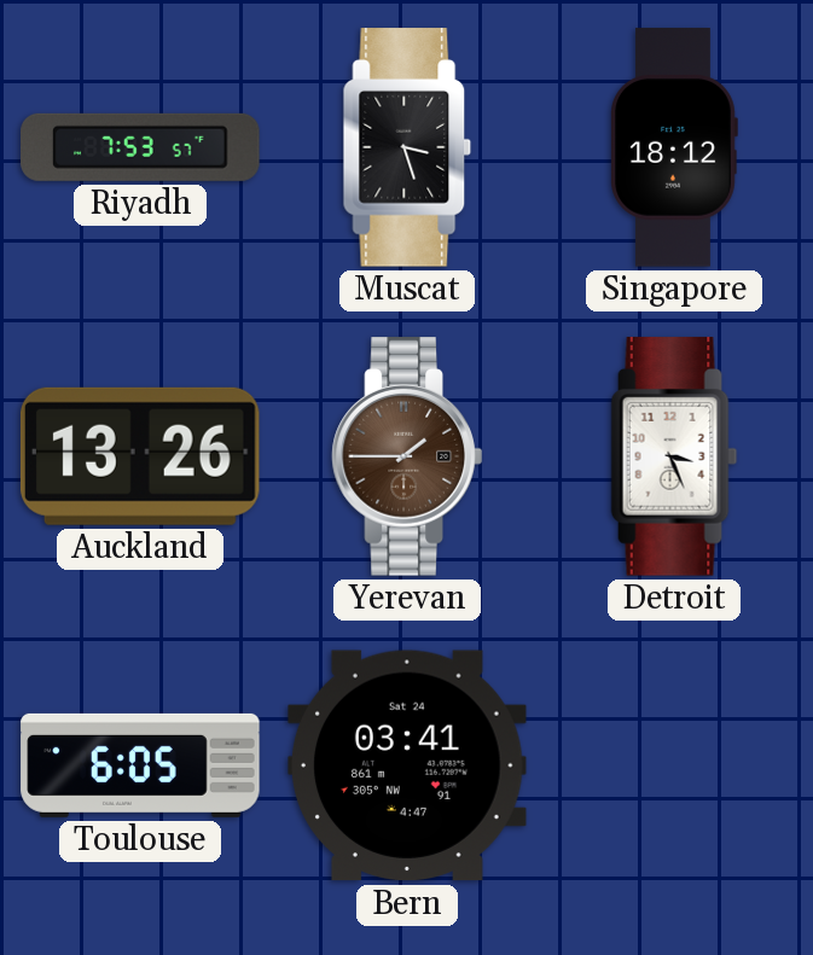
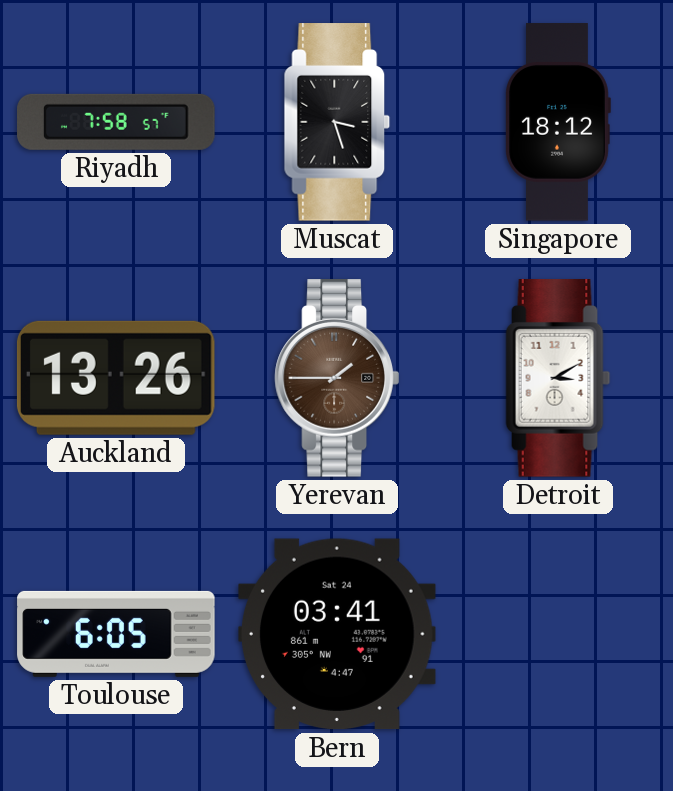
Riyadh: 7:53 -> 7:58
Detroit: 3:26 -> 3:10
